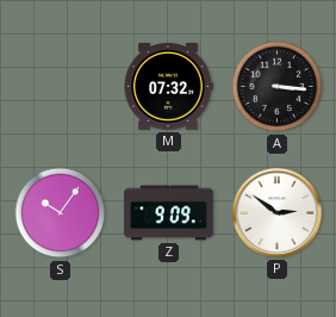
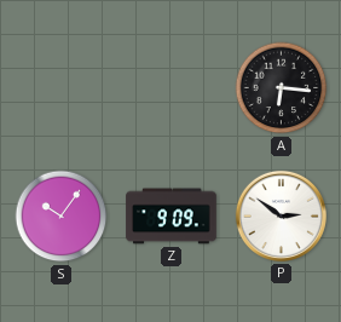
M: 07:32 -> none
A: 3:16 -> 6:16
